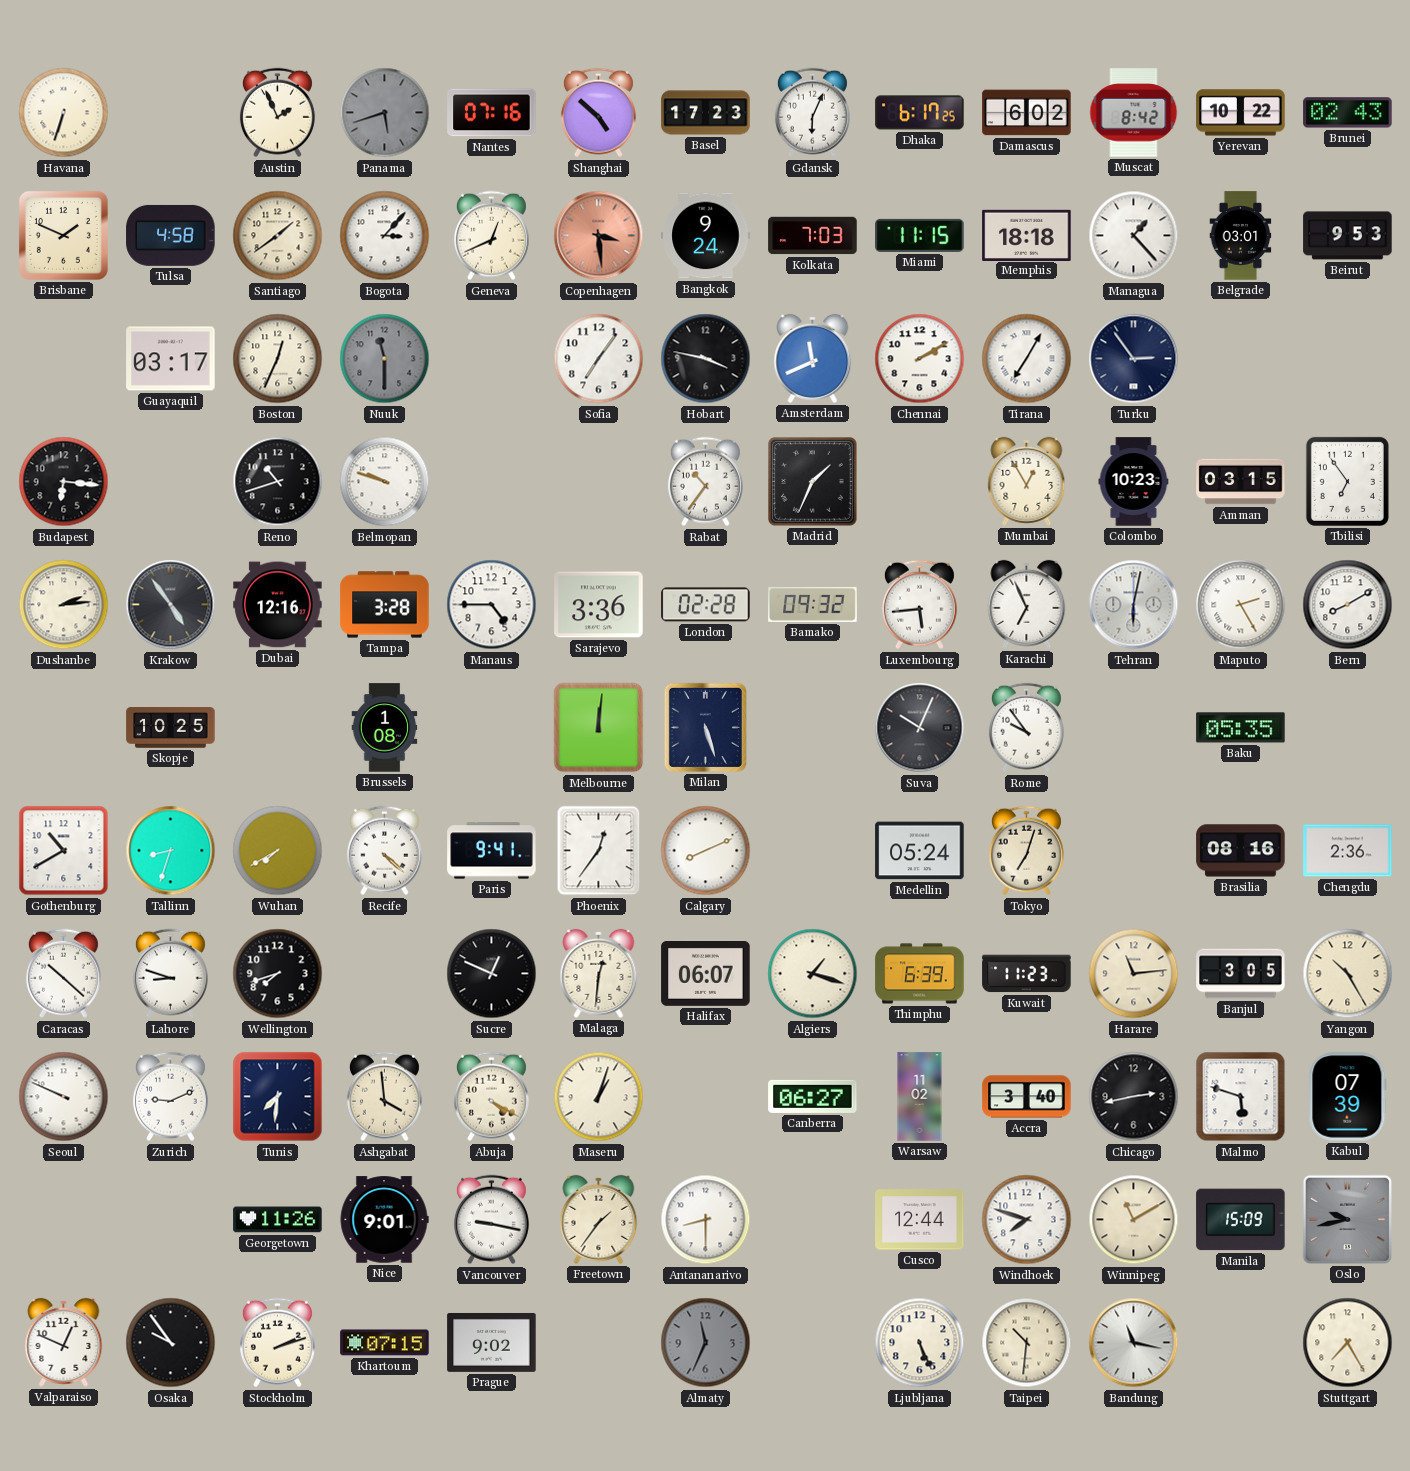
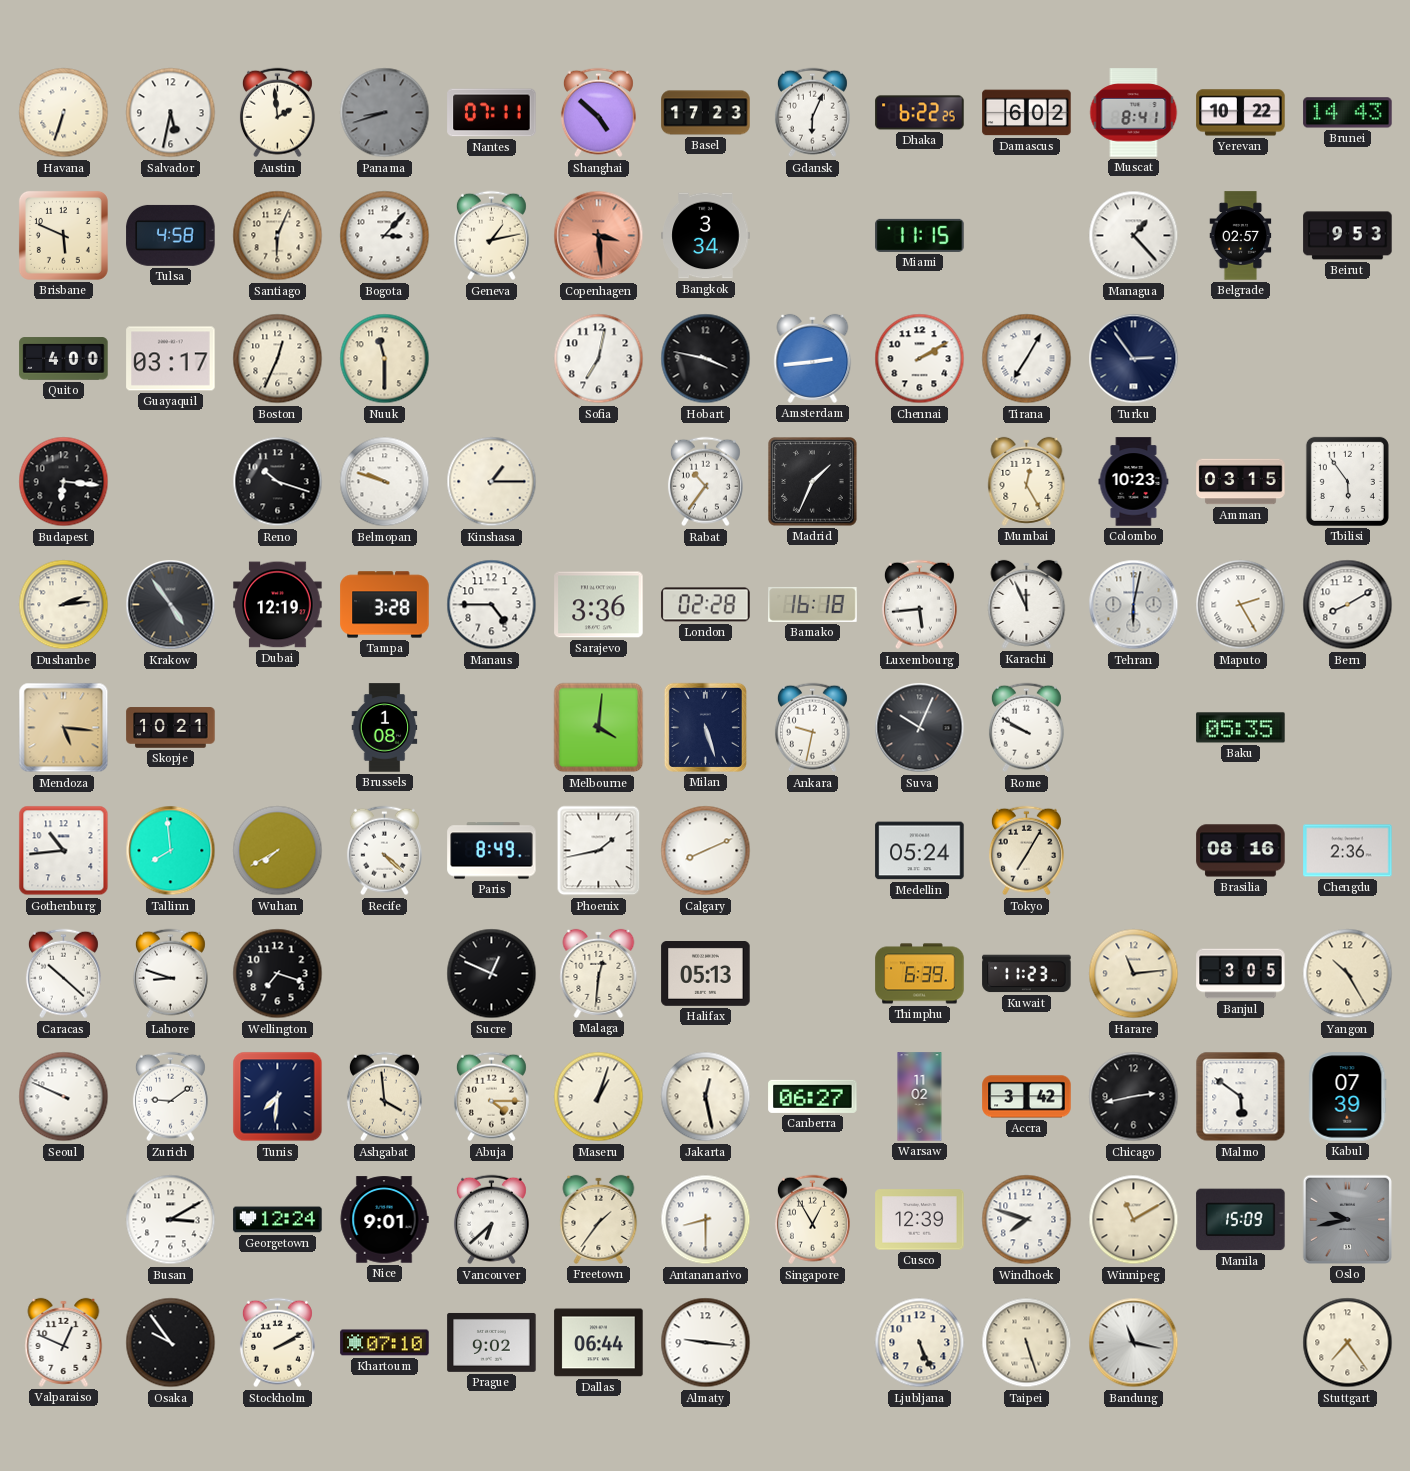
Salvador: none -> 5:32
Austin: 1:56 -> 1:59
Panama: 5:42 -> 8:42
Nantes: 07:16 -> 07:11
Dhaka: 6:17 -> 6:22
Muscat: 8:42 -> 8:41
Brunei: 02:43 -> 14:43
Brisbane: 1:49 -> 5:49
Santiago: 1:39 -> 6:04
Geneva: 12:41 -> 1:13
Bangkok: 9:24 -> 3:34
Kolkata: 7:03 -> none
Memphis: 18:18 -> none
Belgrade: 03:01 -> 02:57
Quito: none -> 4:00
Nuuk dial: grey -> cream
Sofia: 7:06 -> 7:02
Amsterdam: 11:41 -> 2:44
Reno: 10:42 -> 10:18
Kinshasa: none -> 1:15
Mumbai: 12:55 -> 12:25
Tbilisi: 6:54 -> 5:54
Dubai: 12:16 -> 12:19
Bamako: 09:32 -> 16:18
Karachi: 6:56 -> 11:56
Mendoza: none -> 5:16
Skopje: 10:25 -> 10:21
Melbourne: 12:01 -> 4:01
Ankara: none -> 9:32
Rome: 9:54 -> 9:50
Gothenburg: 10:40 -> 10:44
Tallinn: 8:33 -> 7:59
Paris: 9:41 -> 8:49
Phoenix: 12:36 -> 1:43
Tokyo: 7:03 -> 7:05
Wellington: 7:42 -> 7:18
Halifax: 06:07 -> 05:13
Algiers: 1:18 -> none
Zurich: 9:11 -> 9:09
Abuja: 4:20 -> 4:15
Jakarta: none -> 12:28
Accra: 3:40 -> 3:42
Malmo: 5:48 -> 5:51
Busan: none -> 3:10
Georgetown: 11:26 -> 12:24
Vancouver: 9:17 -> 6:38
Singapore: none -> 12:55
Cusco: 12:44 -> 12:39
Stockholm: 2:12 -> 2:10
Khartoum: 07:15 -> 07:10
Dallas: none -> 06:44
Almaty: 11:34 -> 9:16
Almaty dial: grey -> white
Taipei: 10:31 -> 5:27
Stuttgart: 7:25 -> 7:24
